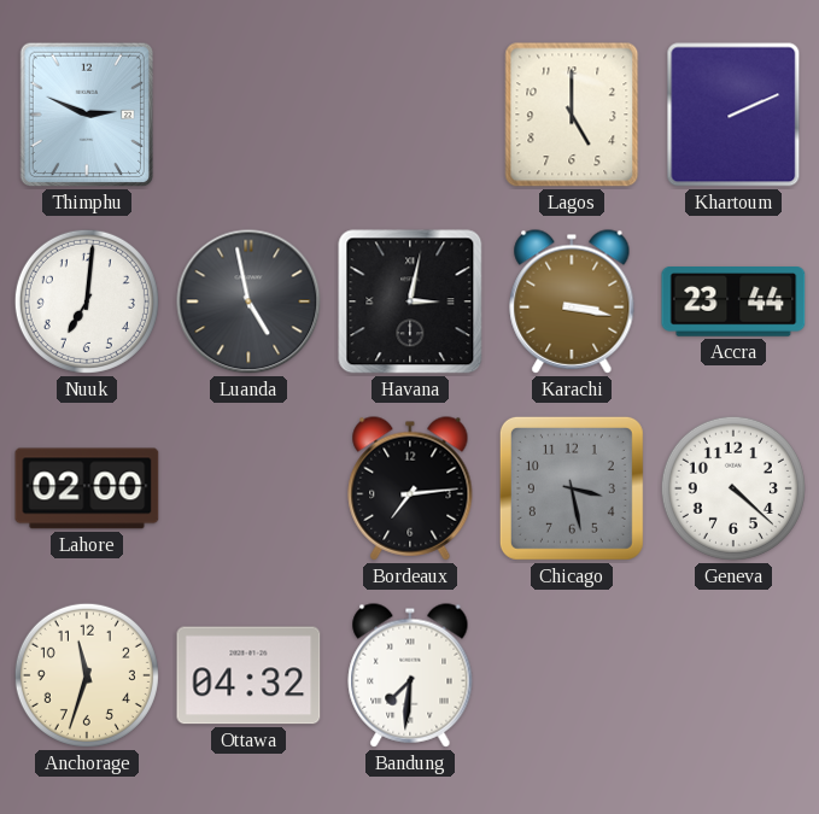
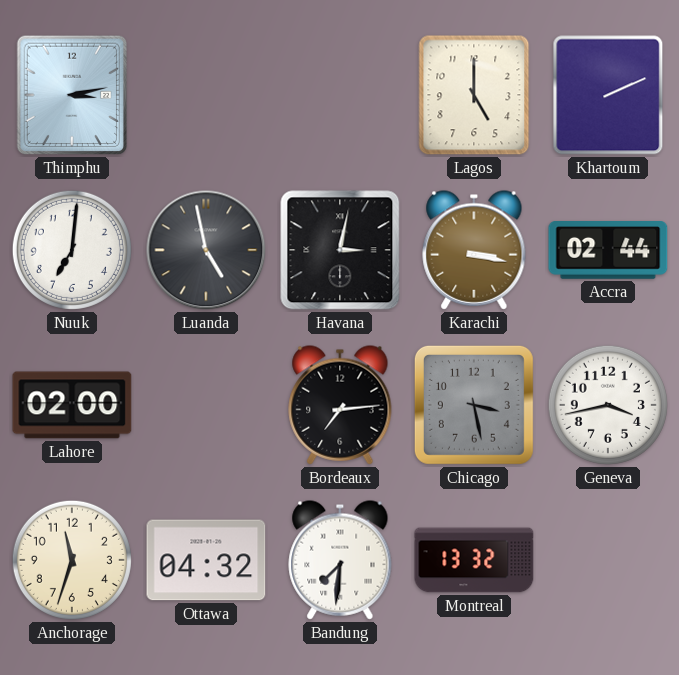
Thimphu: 2:49 -> 3:13
Accra: 23:44 -> 02:44
Geneva: 4:22 -> 3:43
Montreal: none -> 13:32
